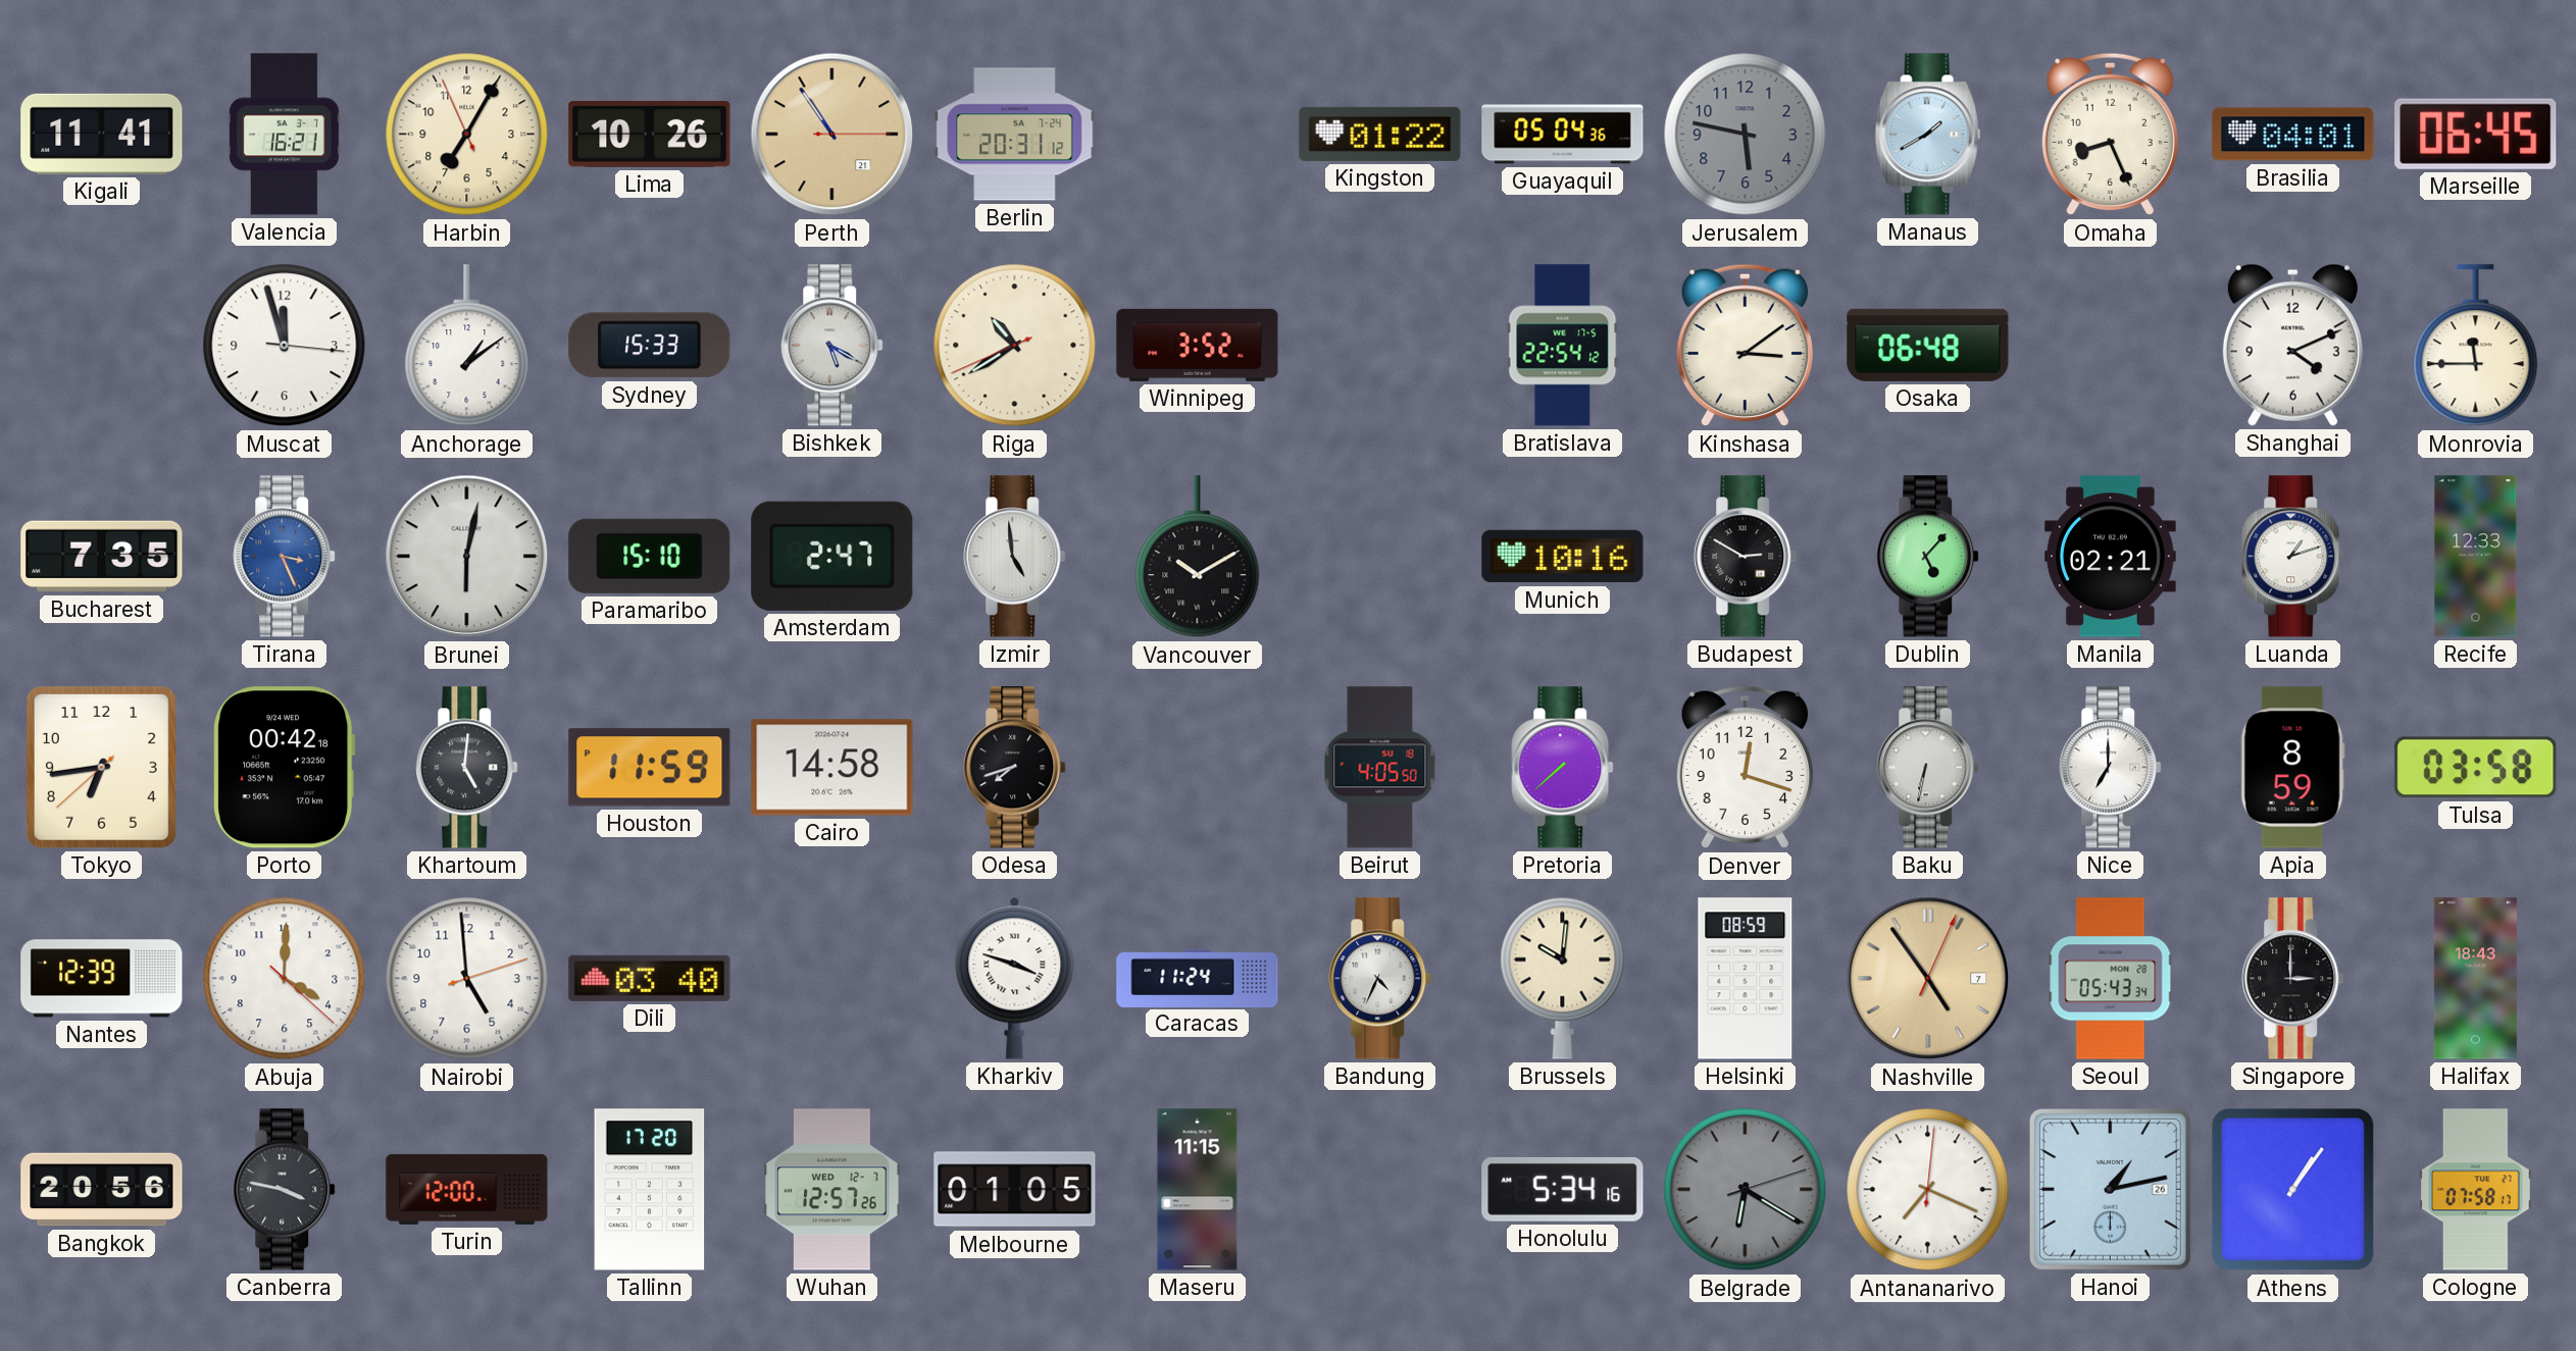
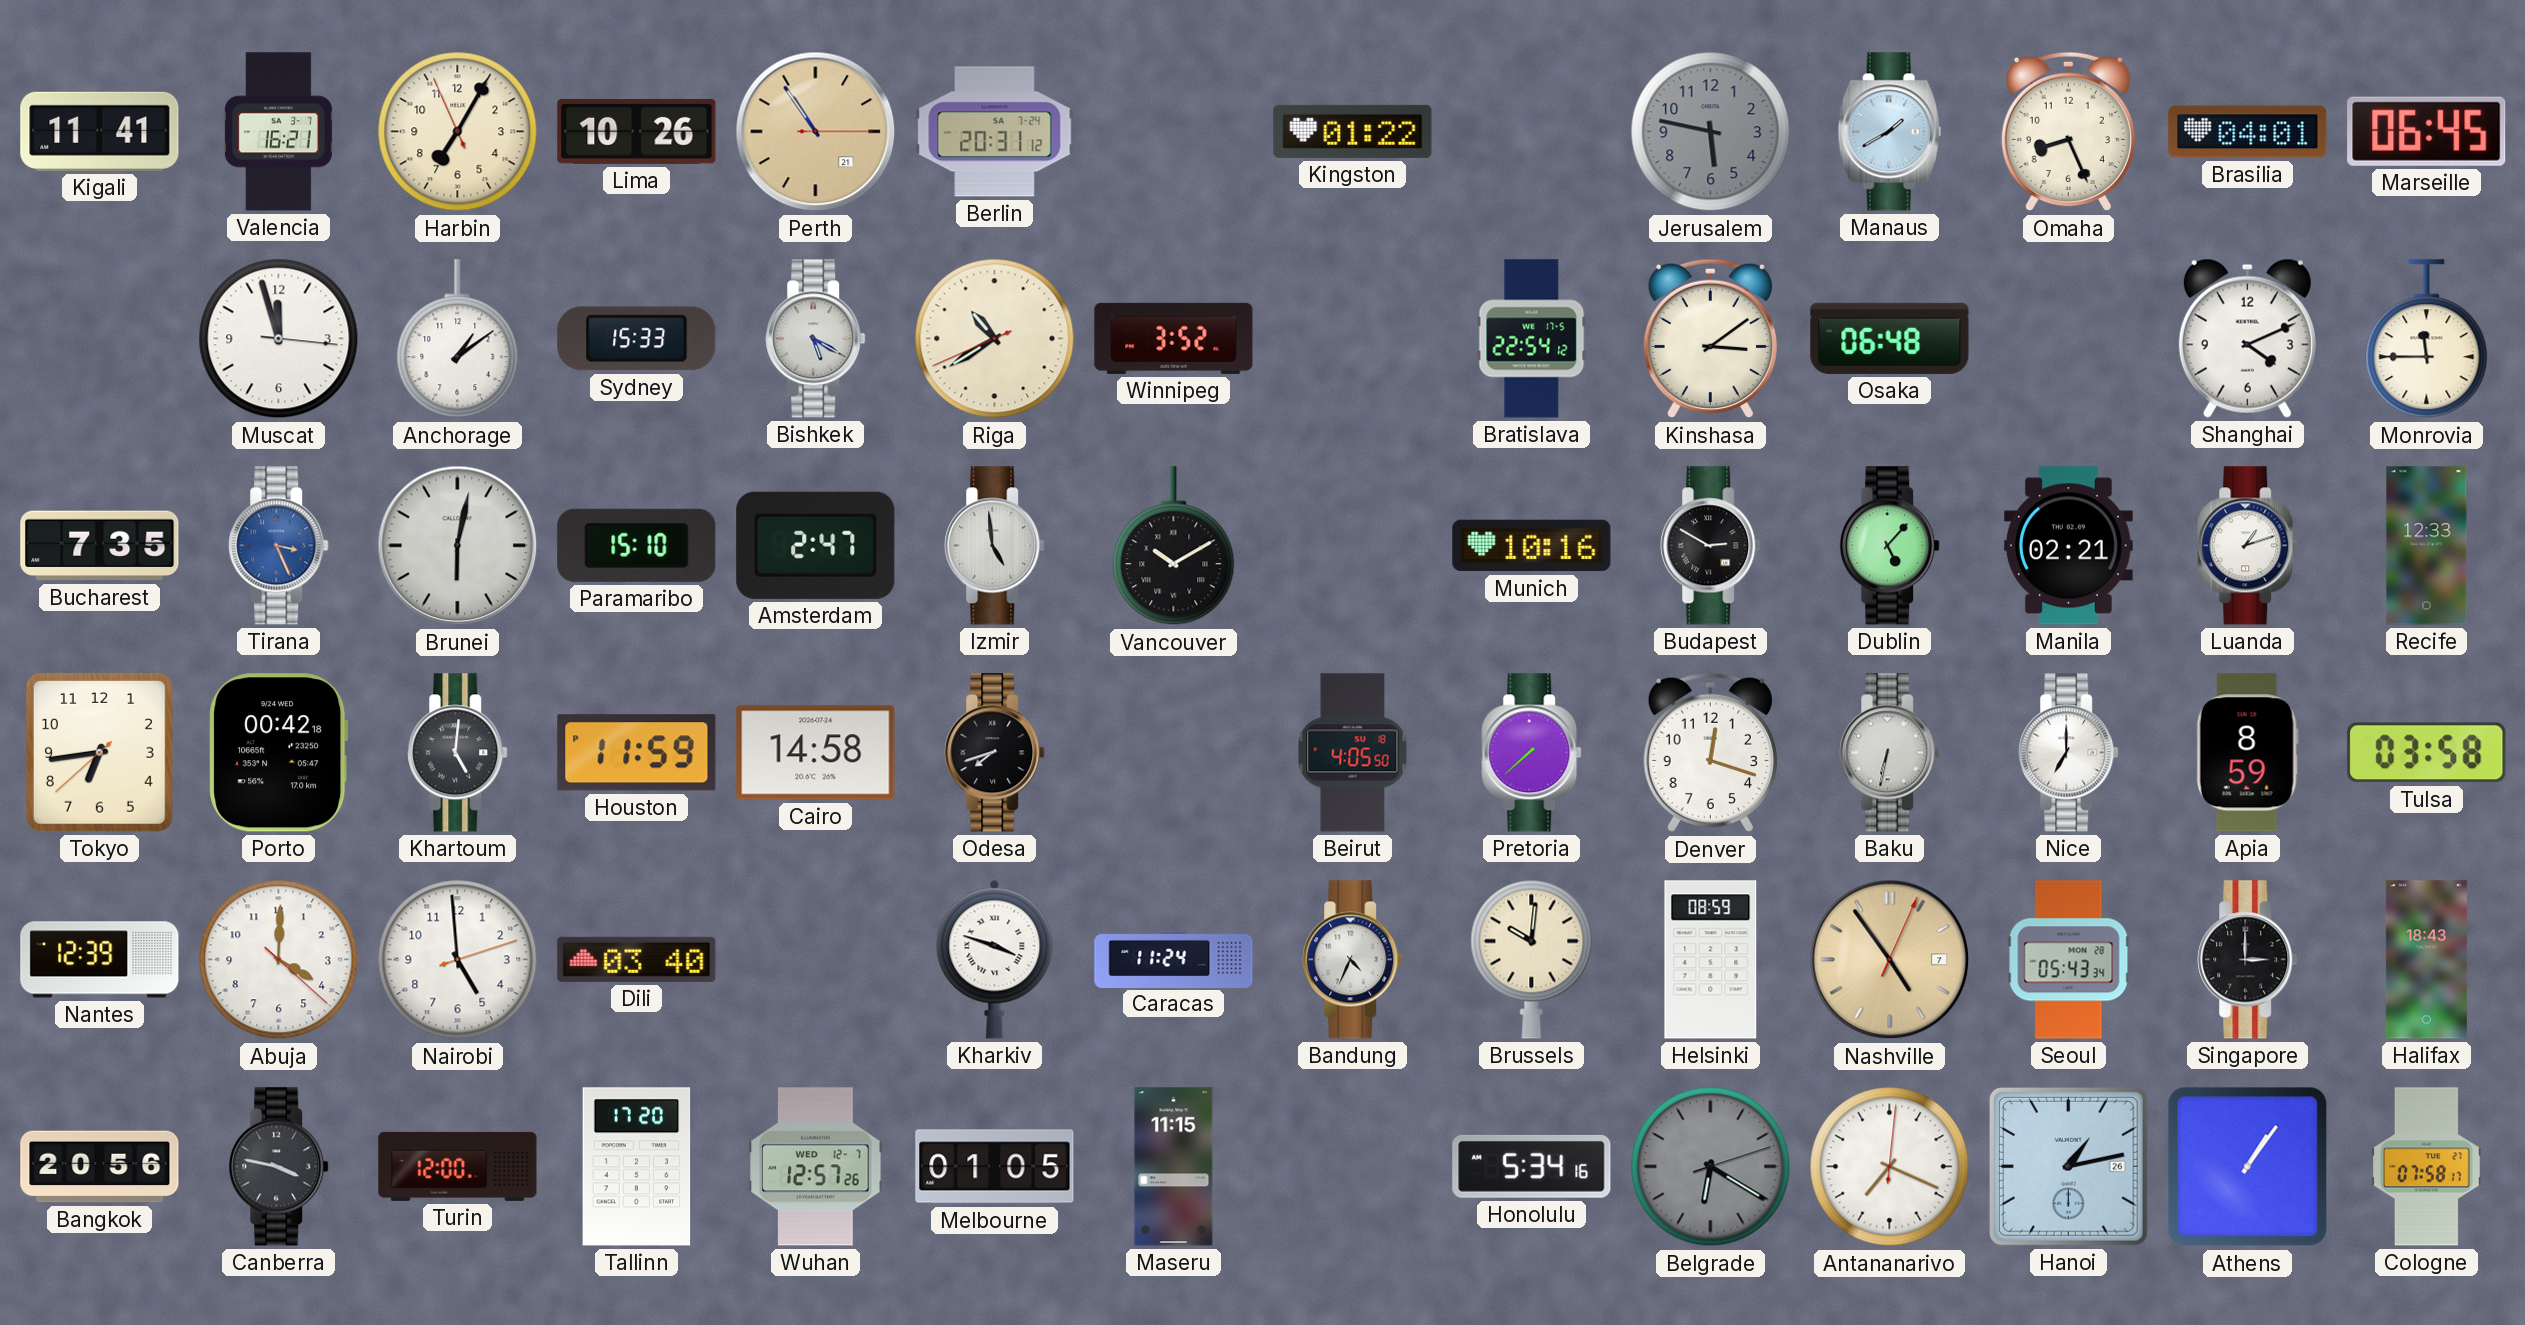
Guayaquil: 05:04 -> none
